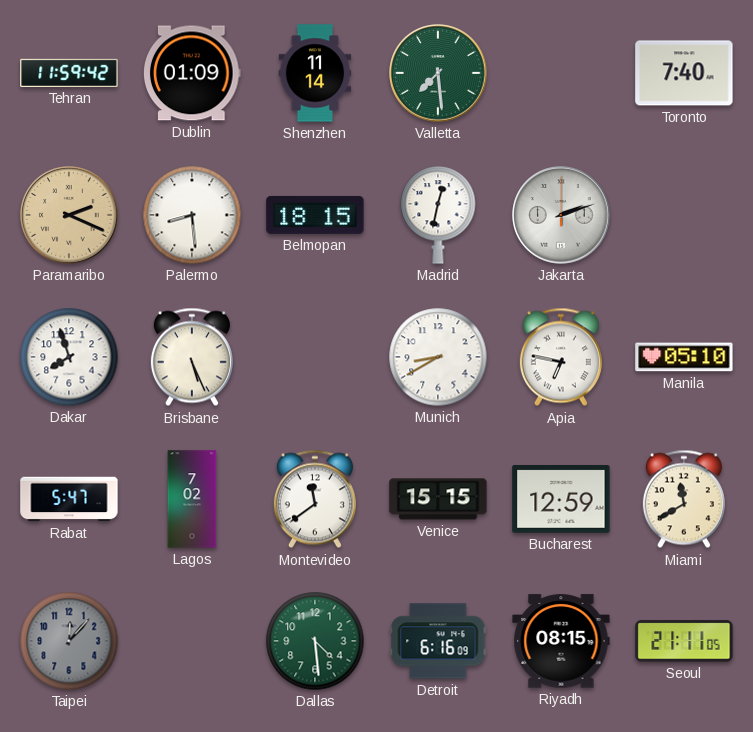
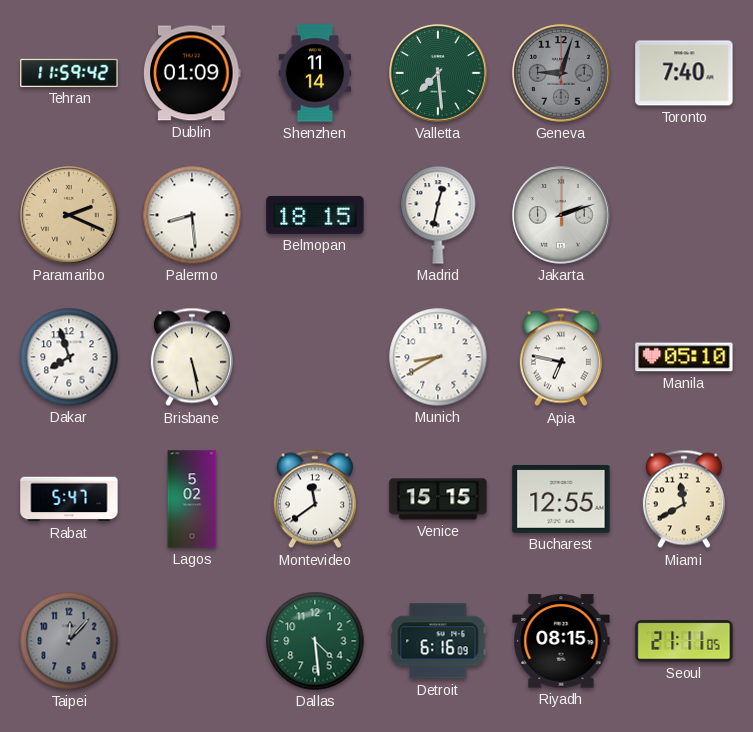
Geneva: none -> 9:03
Brisbane: 5:26 -> 5:28
Lagos: 7:02 -> 5:02
Bucharest: 12:59 -> 12:55
